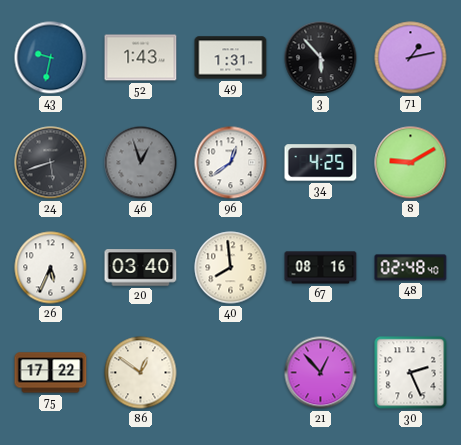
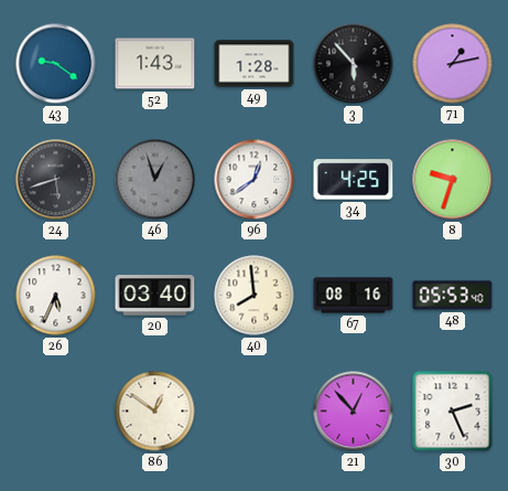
43: 9:32 -> 9:21
49: 1:31 -> 1:28
8: 9:10 -> 9:33
48: 02:48 -> 05:53
75: 17:22 -> none
